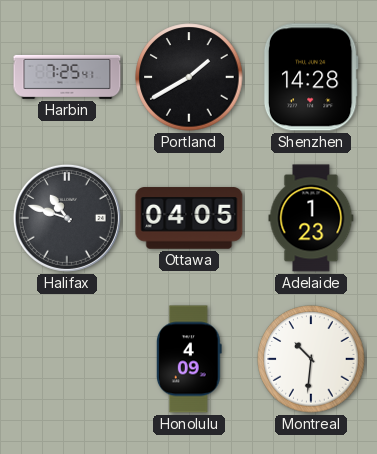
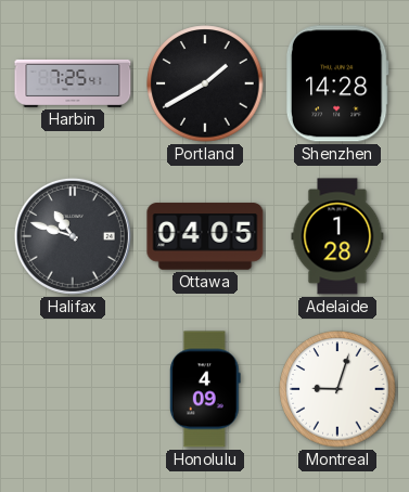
Adelaide: 1:23 -> 1:28
Montreal: 10:31 -> 9:03
